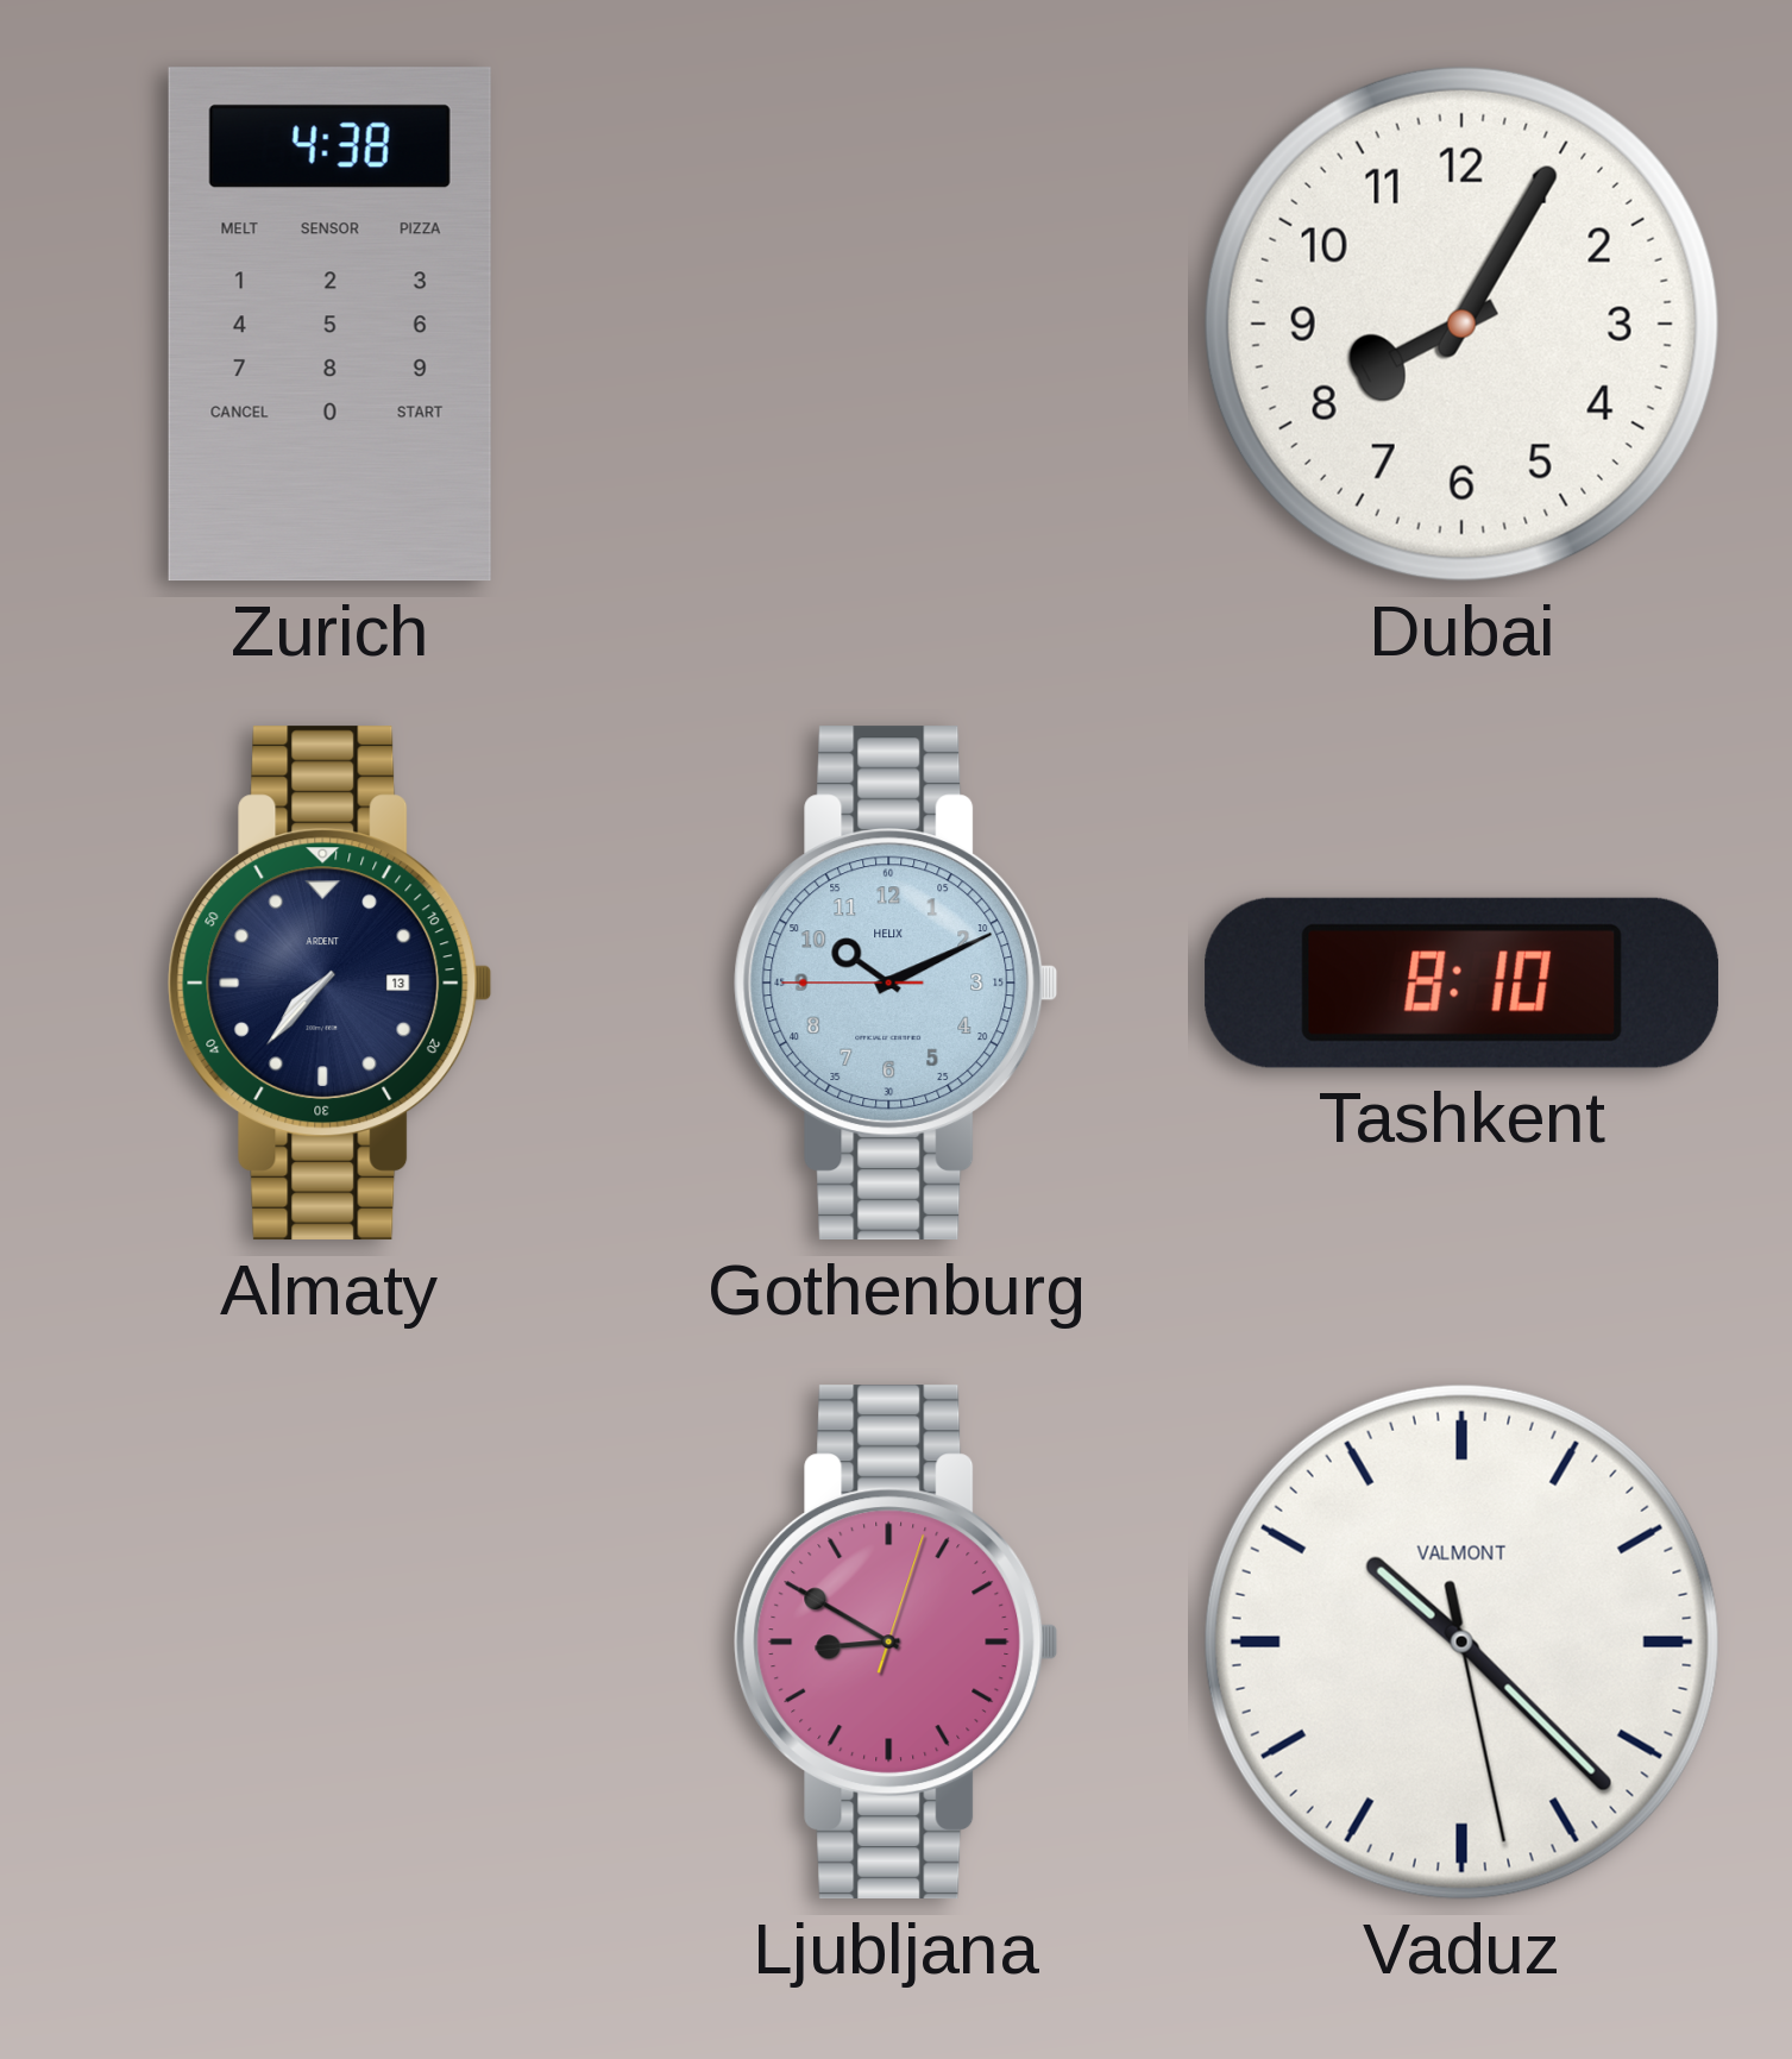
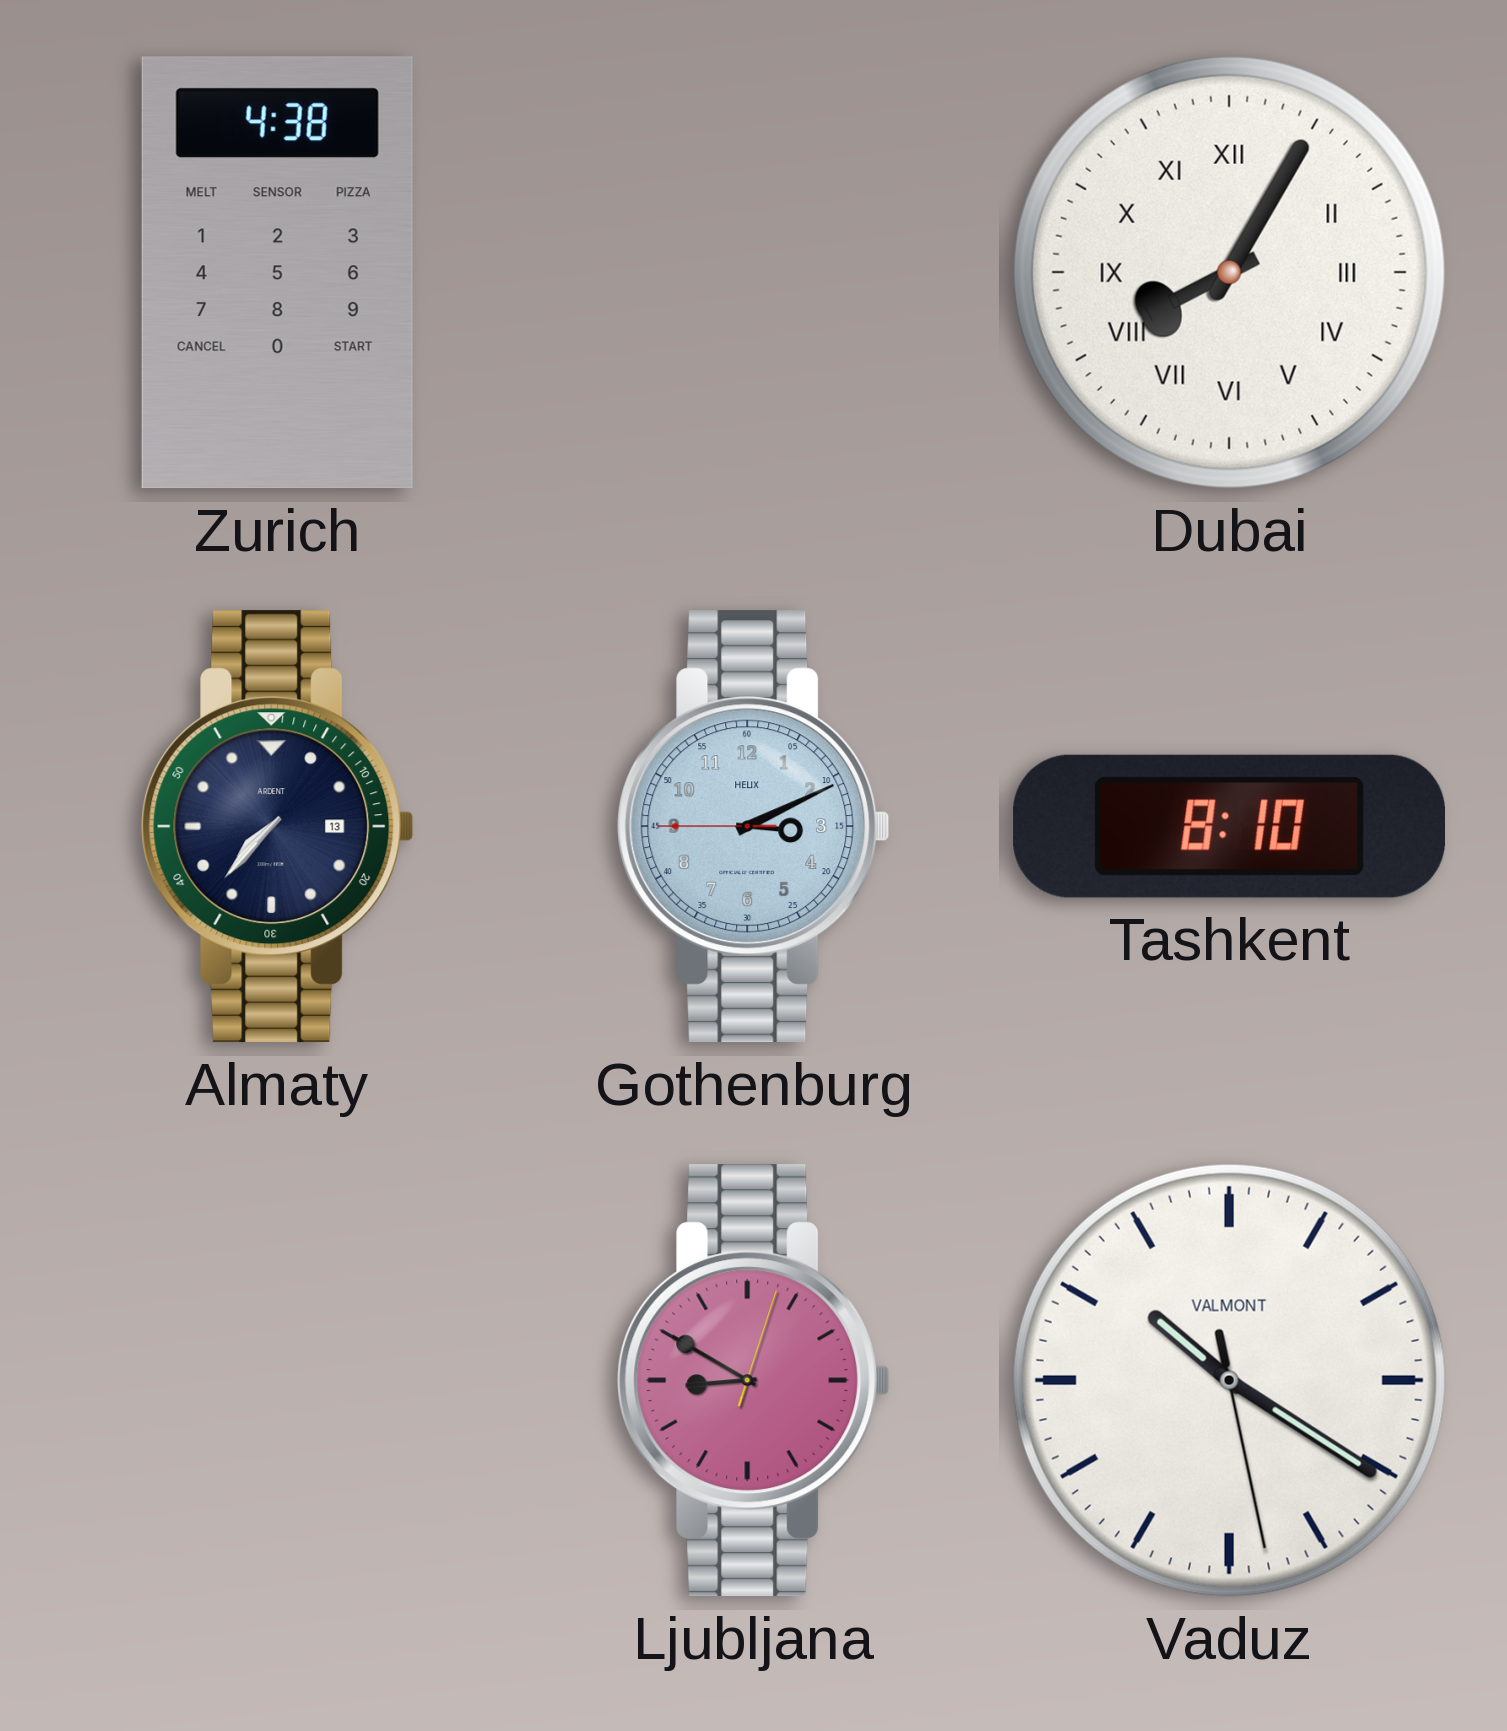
Dubai numerals: Arabic -> Roman
Gothenburg: 10:10 -> 3:10
Vaduz: 10:22 -> 10:20
